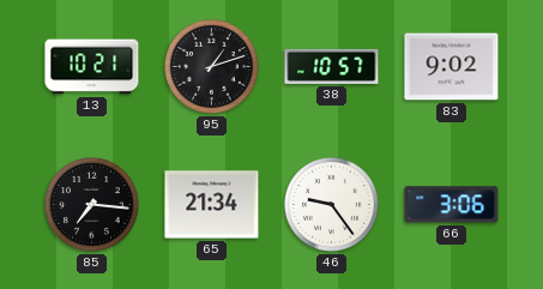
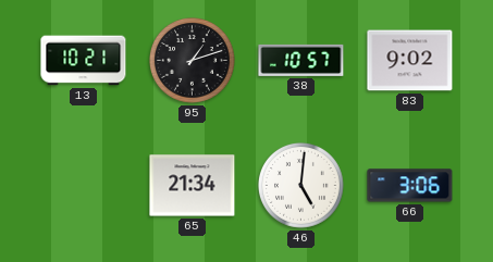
85: 7:16 -> none
46: 9:24 -> 5:01
